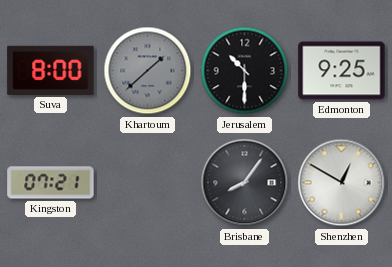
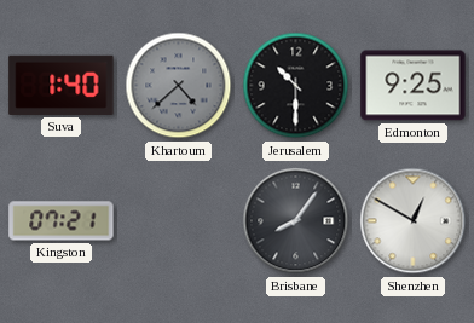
Suva: 8:00 -> 1:40
Khartoum: 1:38 -> 4:38
